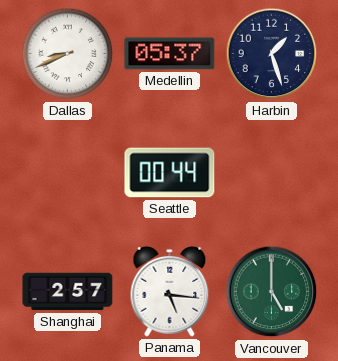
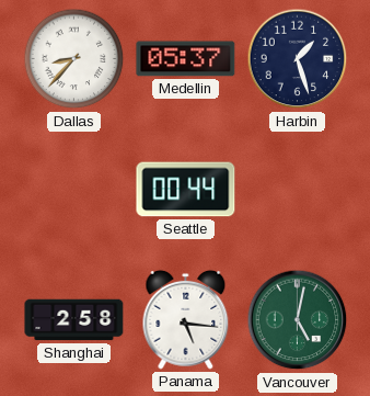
Dallas: 8:41 -> 8:37
Shanghai: 2:57 -> 2:58
Vancouver: 5:00 -> 5:02
